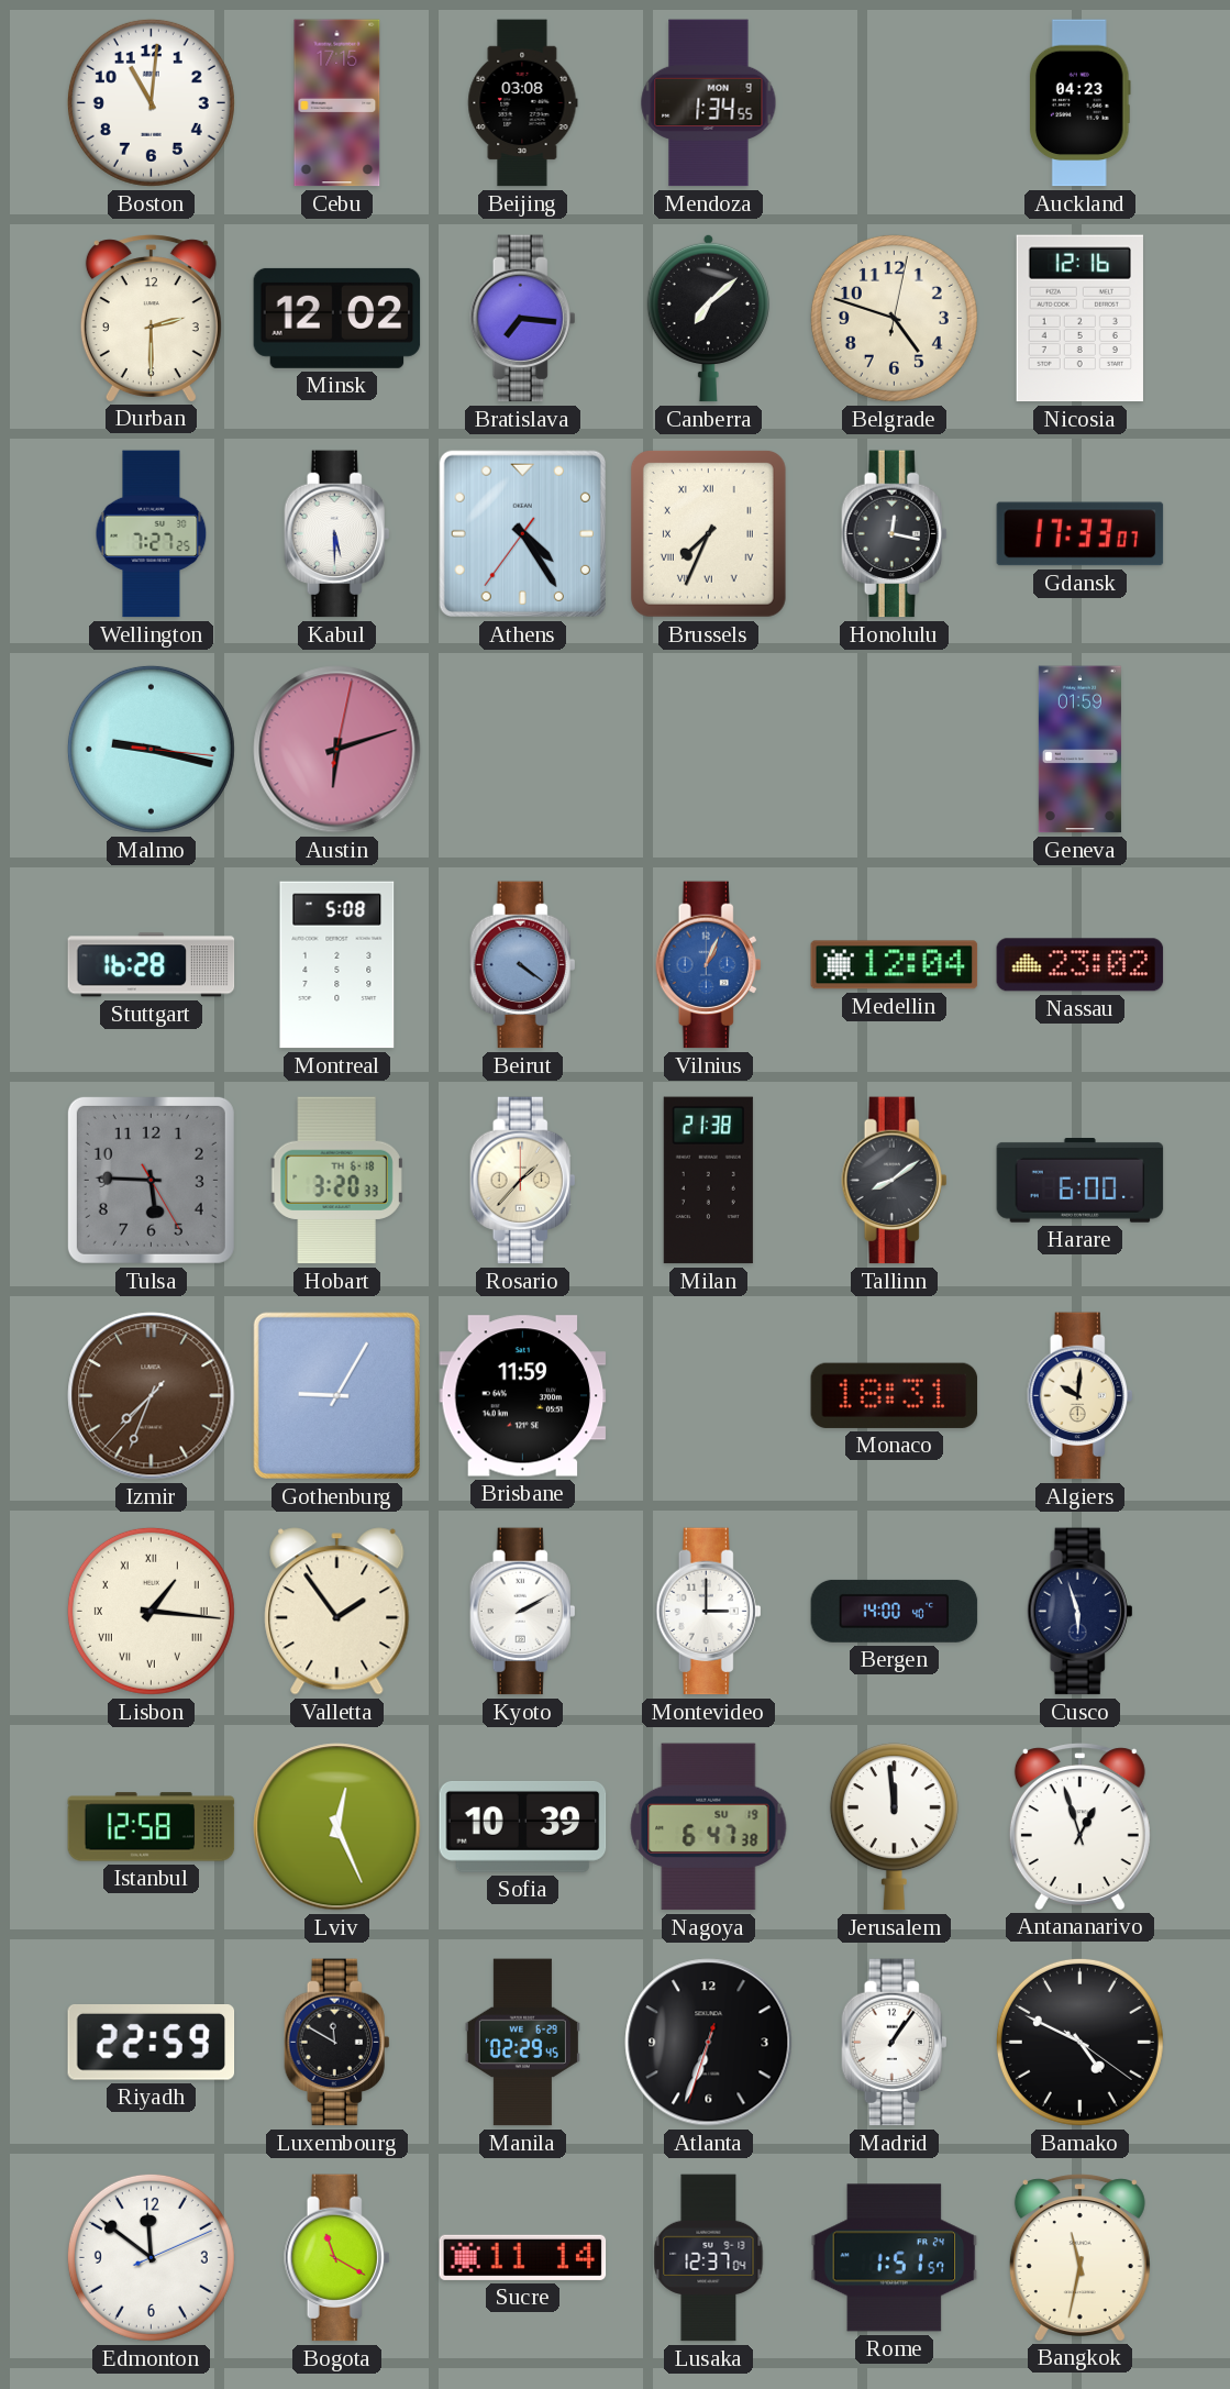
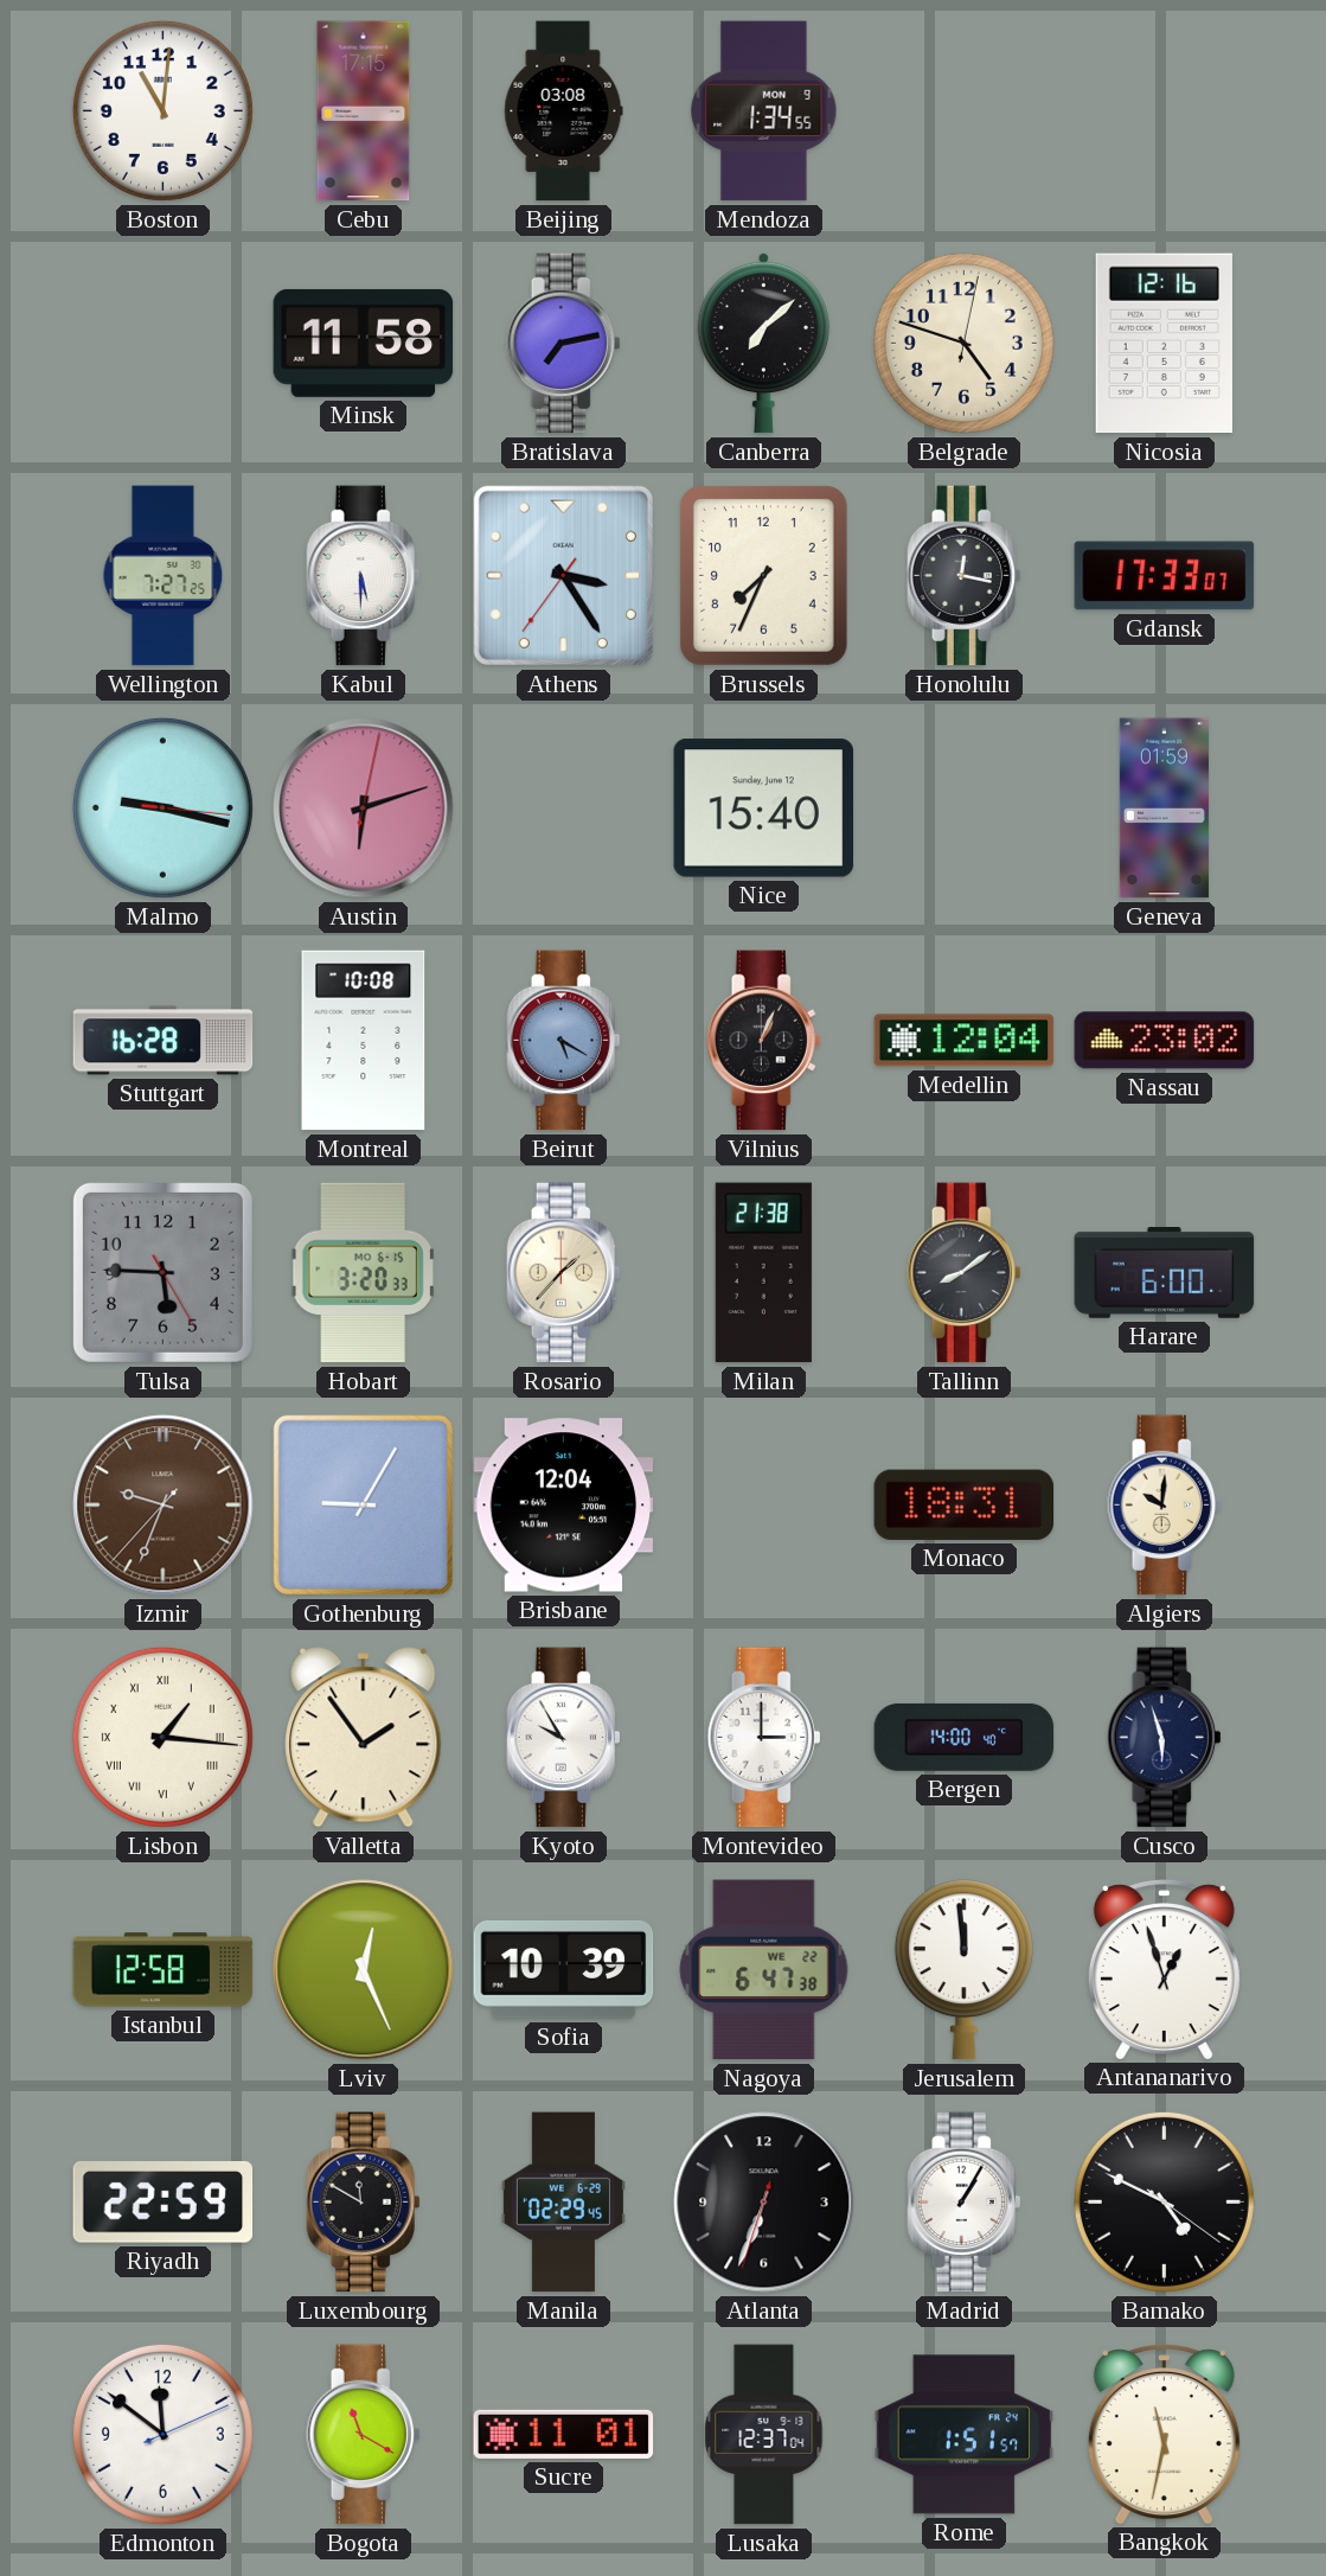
Auckland: 04:23 -> none
Durban: 2:30 -> none
Minsk: 12:02 -> 11:58
Bratislava: 7:16 -> 7:13
Athens: 4:24 -> 3:24
Brussels numerals: Roman -> Arabic
Nice: none -> 15:40
Montreal: 5:08 -> 10:08
Beirut: 4:21 -> 5:20
Vilnius dial: blue -> black
Hobart date: TH 6-18 -> MO 6-15
Izmir: 7:33 -> 9:33
Brisbane: 11:59 -> 12:04
Kyoto: 2:10 -> 9:55
Nagoya date: SU 19 -> WE 22
Madrid: 1:06 -> 1:05
Sucre: 11:14 -> 11:01
